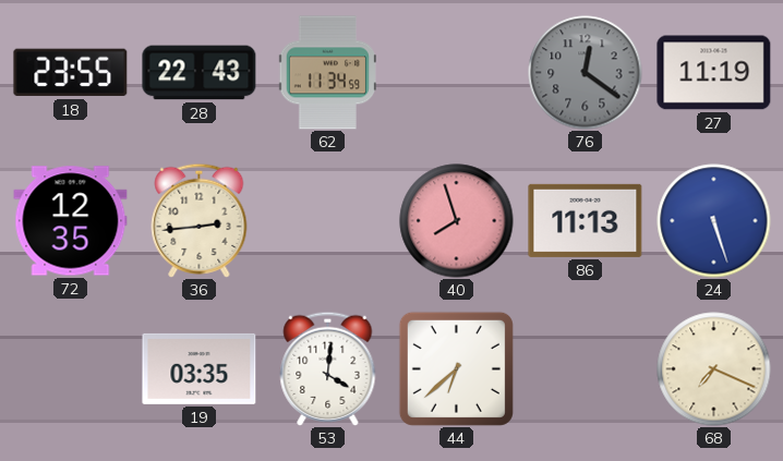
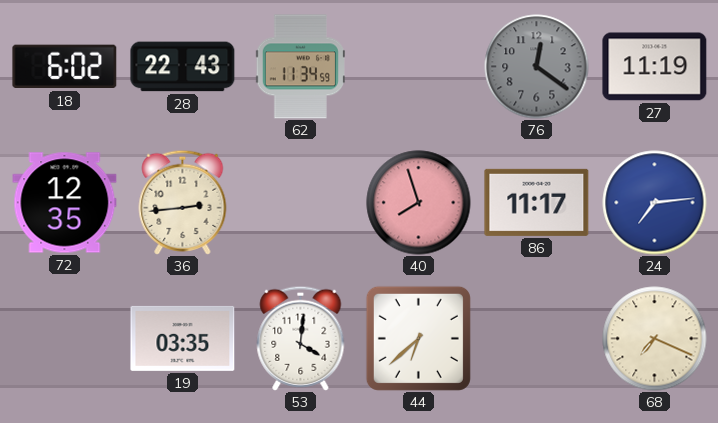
18: 23:55 -> 6:02
86: 11:13 -> 11:17
24: 5:27 -> 7:14
